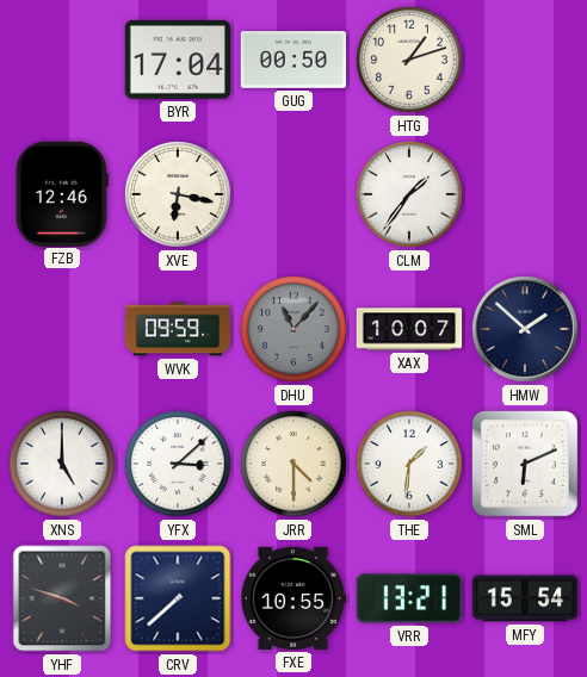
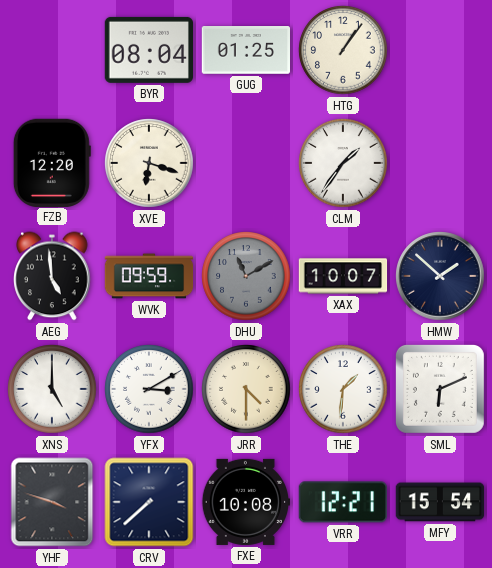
BYR: 17:04 -> 08:04
GUG: 00:50 -> 01:25
HTG: 1:12 -> 1:06
FZB: 12:46 -> 12:20
XVE: 6:17 -> 6:18
AEG: none -> 4:59
DHU: 11:07 -> 11:10
YFX: 3:08 -> 3:10
FXE: 10:55 -> 10:08
VRR: 13:21 -> 12:21
